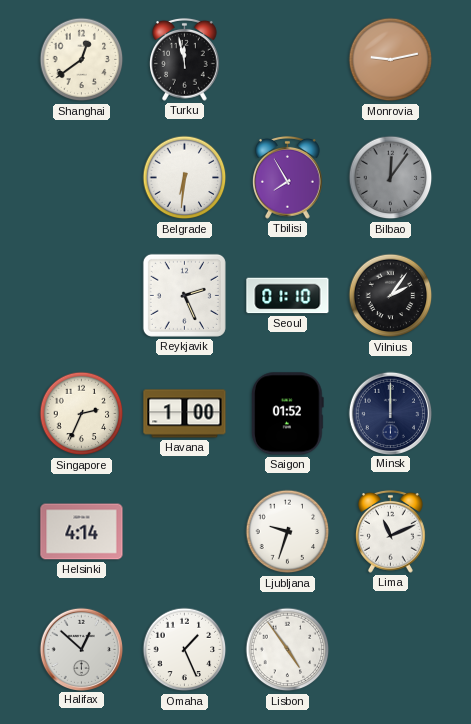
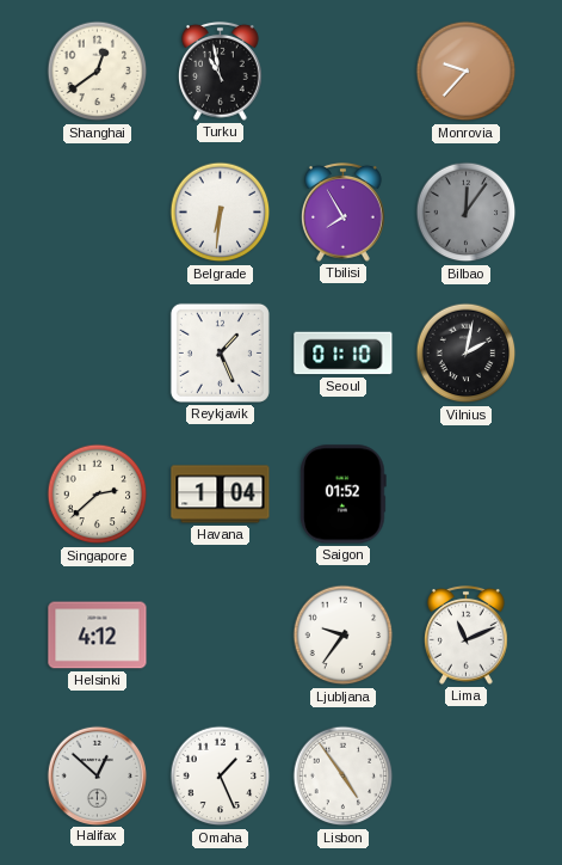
Turku: 11:58 -> 10:58
Monrovia: 9:13 -> 9:37
Reykjavik: 2:26 -> 1:26
Vilnius: 2:06 -> 2:02
Singapore: 2:34 -> 2:38
Havana: 1:00 -> 1:04
Minsk: 12:00 -> none
Helsinki: 4:14 -> 4:12
Ljubljana: 9:33 -> 9:36
